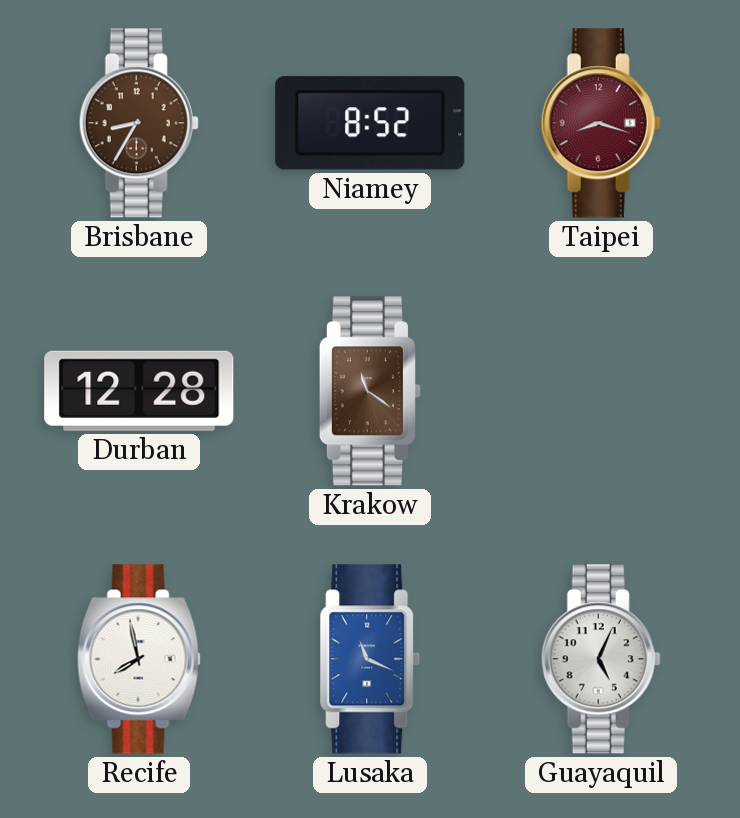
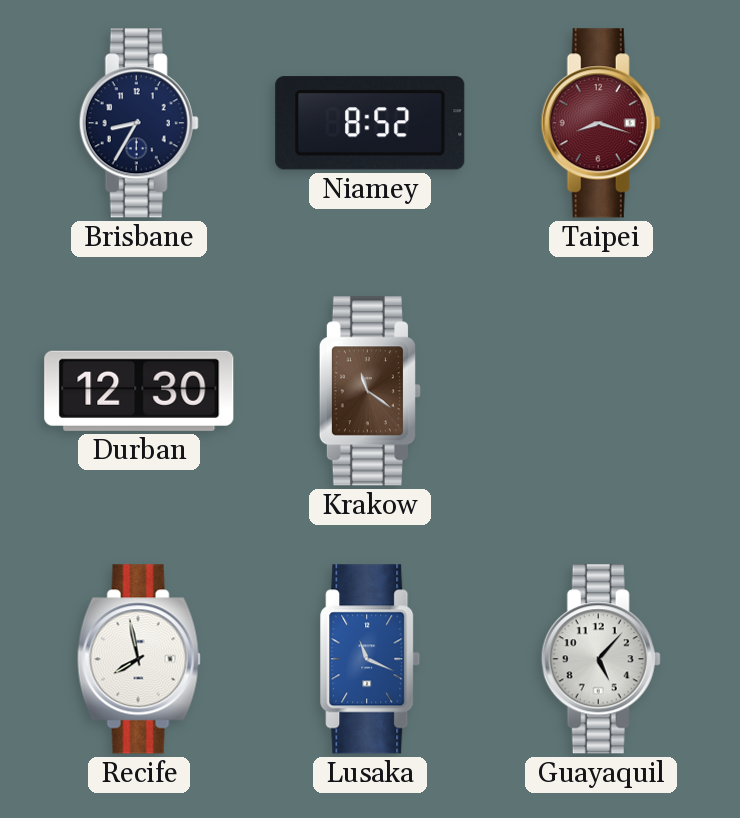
Brisbane dial: brown -> navy
Durban: 12:28 -> 12:30
Guayaquil: 5:04 -> 5:07
